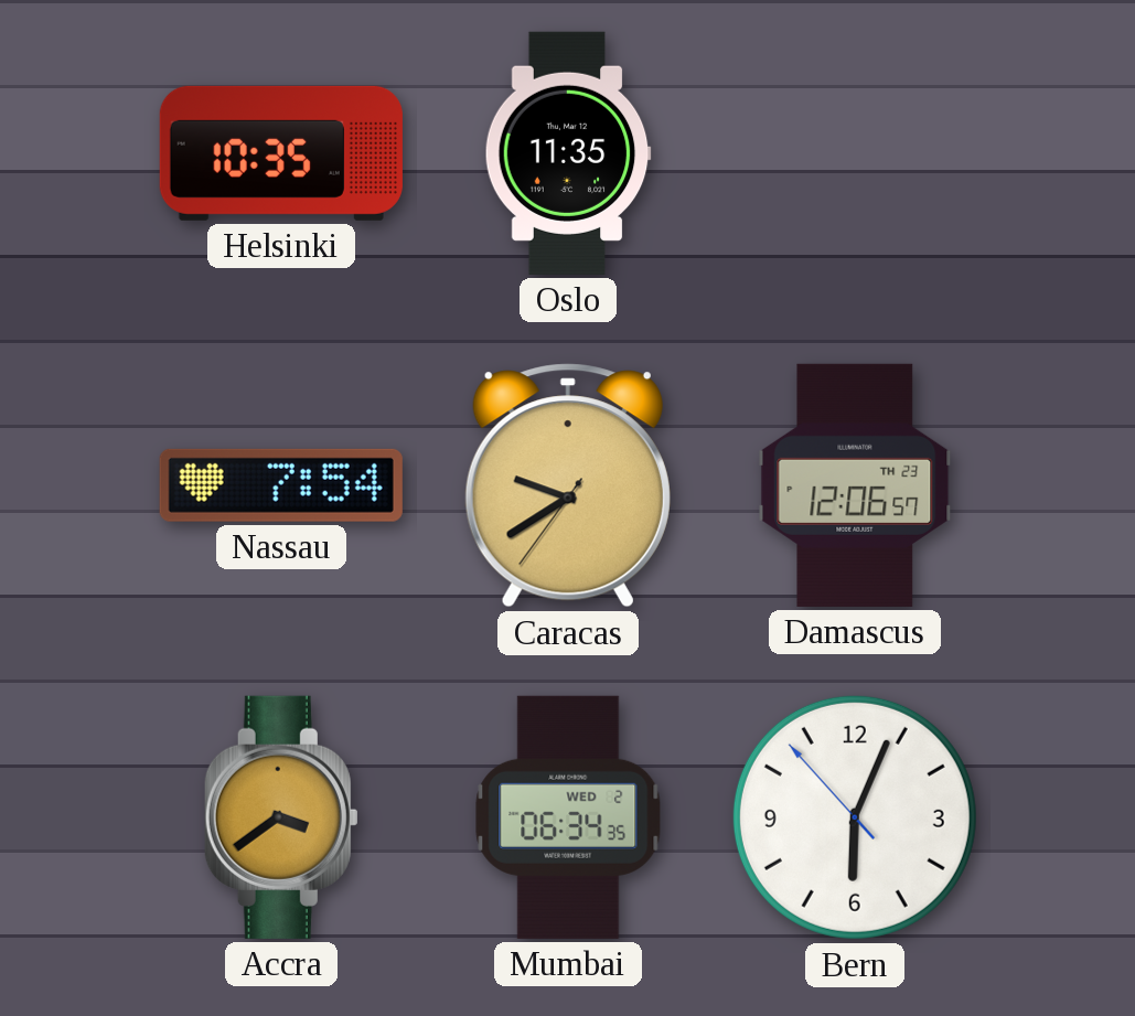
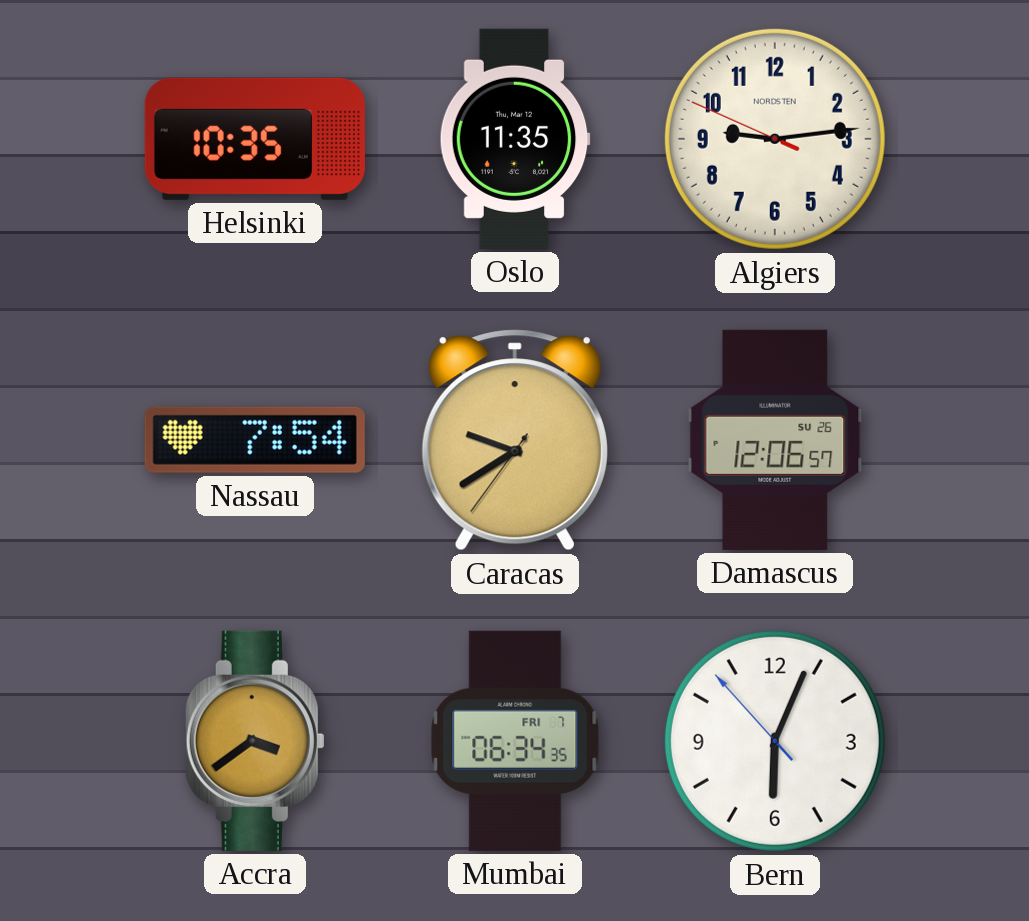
Algiers: none -> 9:13
Damascus date: TH 23 -> SU 26
Mumbai date: WED 2 -> FRI 7
